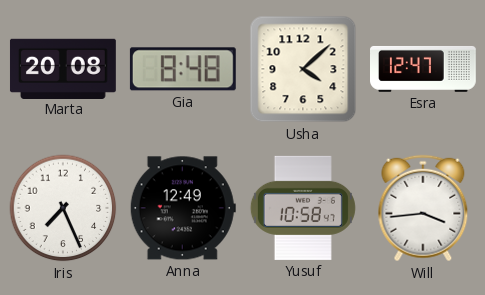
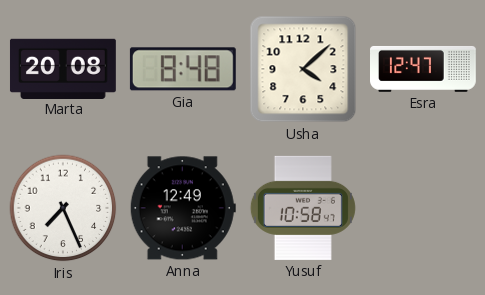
Will: 3:44 -> none
